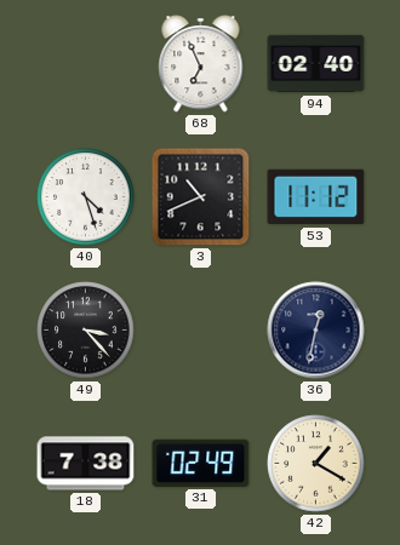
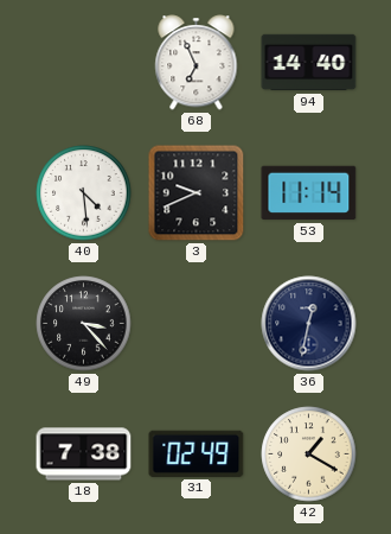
94: 02:40 -> 14:40
40: 4:27 -> 4:29
3: 10:41 -> 9:41
53: 11:12 -> 11:14
